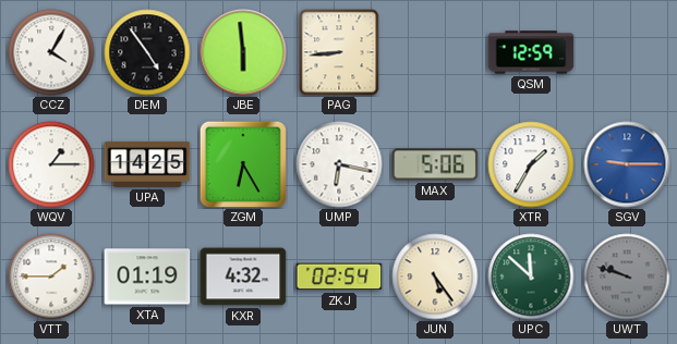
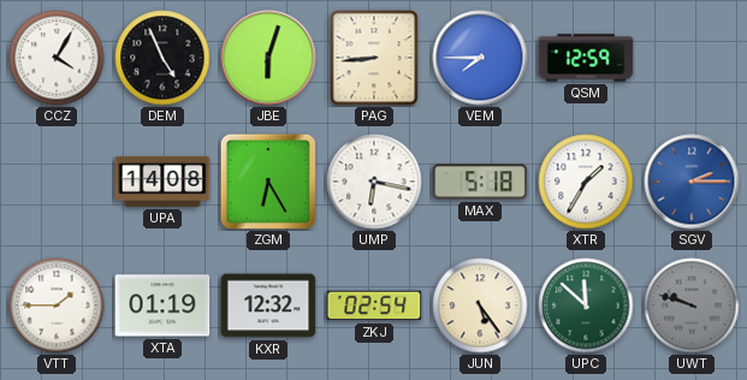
DEM: 4:54 -> 4:56
JBE: 5:59 -> 6:03
VEM: none -> 7:45
WQV: 1:15 -> none
UPA: 14:25 -> 14:08
MAX: 5:06 -> 5:18
SGV: 9:15 -> 2:15
KXR: 4:32 -> 12:32
